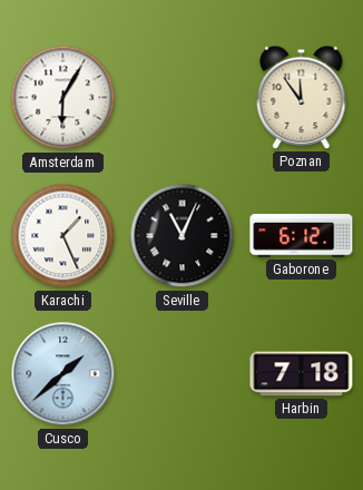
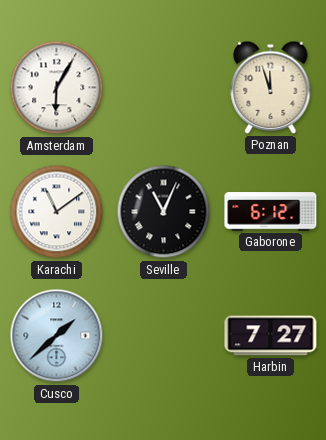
Poznan: 11:54 -> 11:57
Karachi: 1:26 -> 11:09
Harbin: 7:18 -> 7:27
